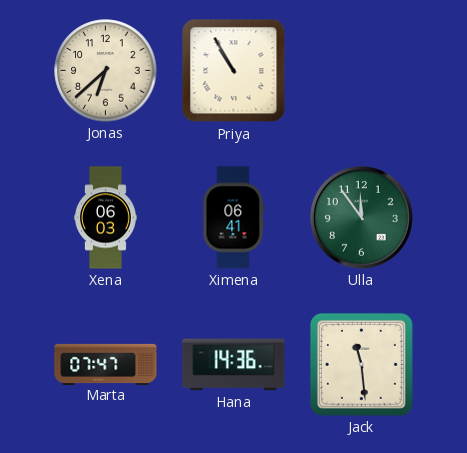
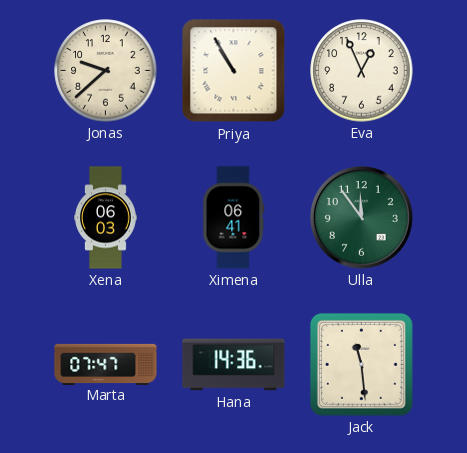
Jonas: 6:38 -> 9:38
Eva: none -> 12:56
